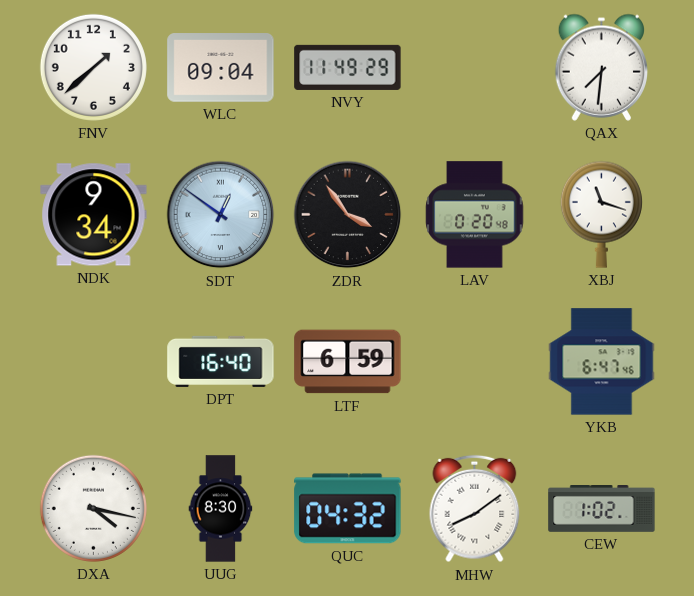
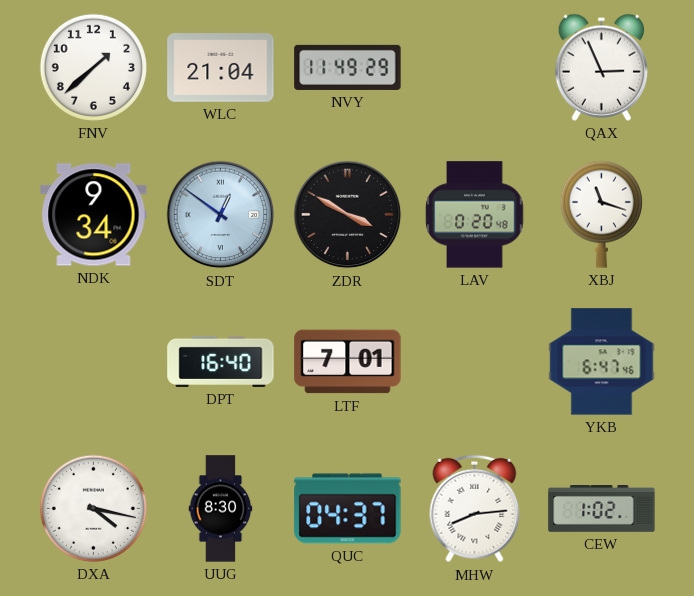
WLC: 09:04 -> 21:04
QAX: 7:31 -> 2:56
ZDR: 3:54 -> 3:50
LTF: 6:59 -> 7:01
QUC: 04:32 -> 04:37
MHW: 8:09 -> 8:14
